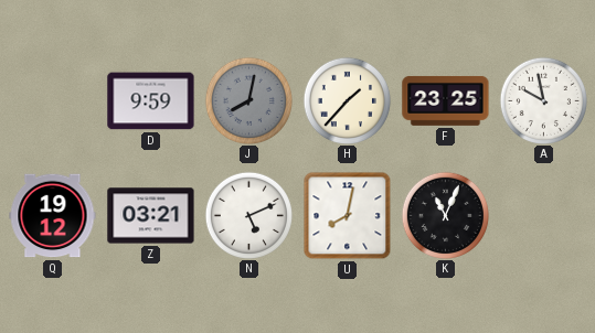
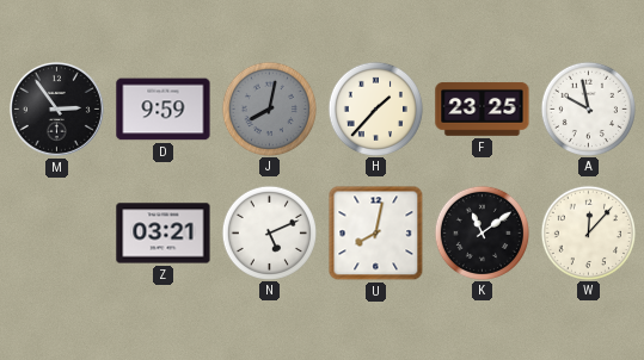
M: none -> 2:54
Q: 19:12 -> none
K: 11:04 -> 11:09
W: none -> 12:07
